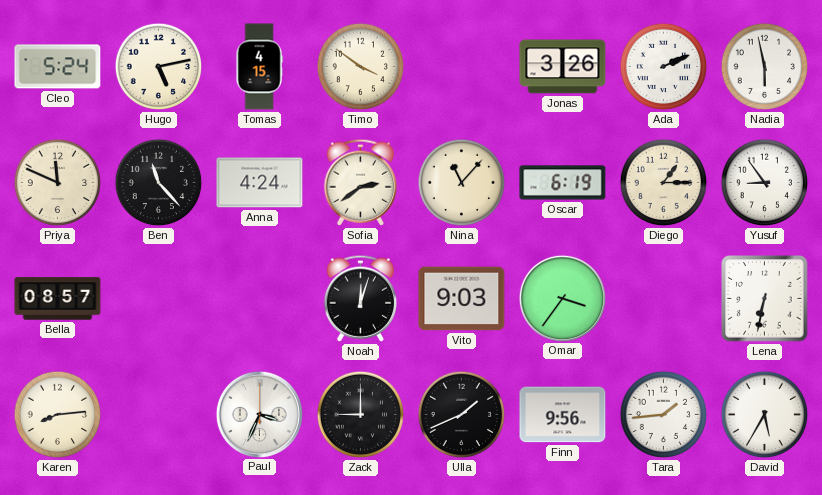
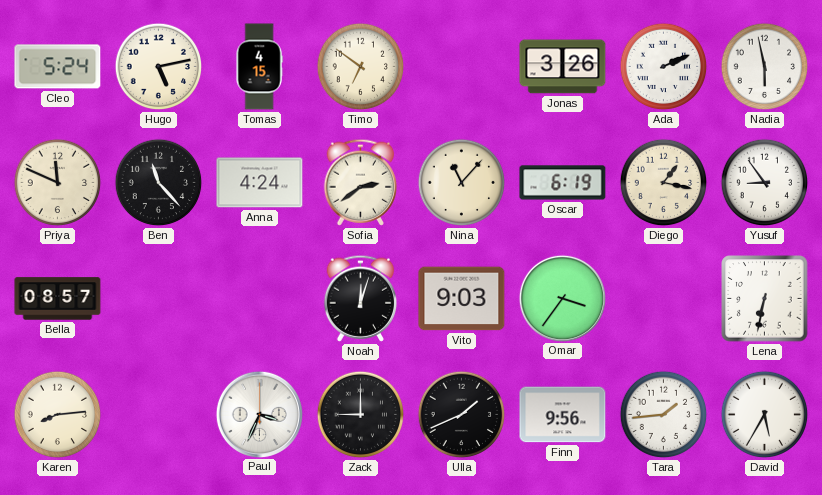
Timo: 3:51 -> 6:51
Diego: 1:15 -> 1:17
